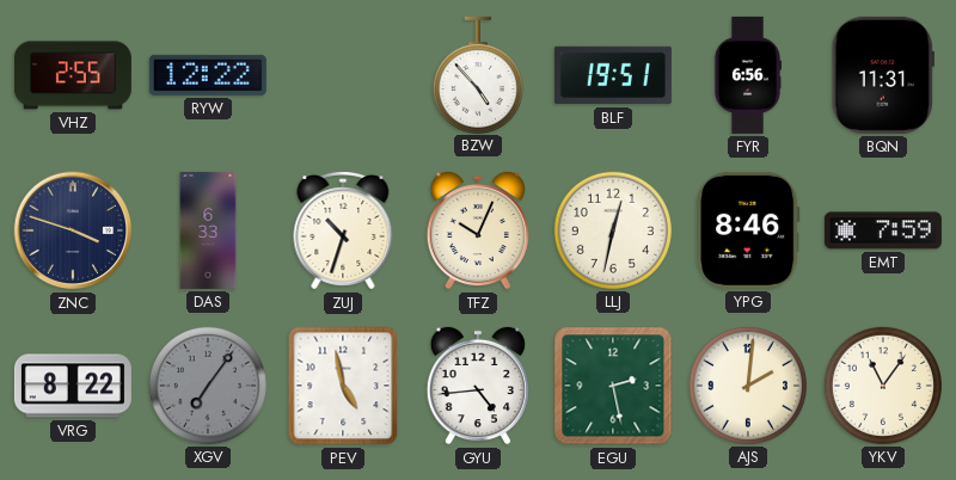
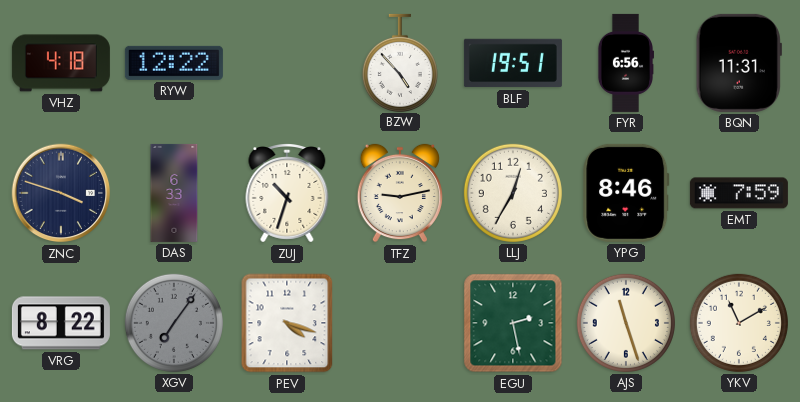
VHZ: 2:55 -> 4:18
TFZ: 10:04 -> 9:13
LLJ: 12:32 -> 12:35
PEV: 4:58 -> 4:18
GYU: 4:44 -> none
AJS: 2:01 -> 11:27
YKV: 11:06 -> 11:10
